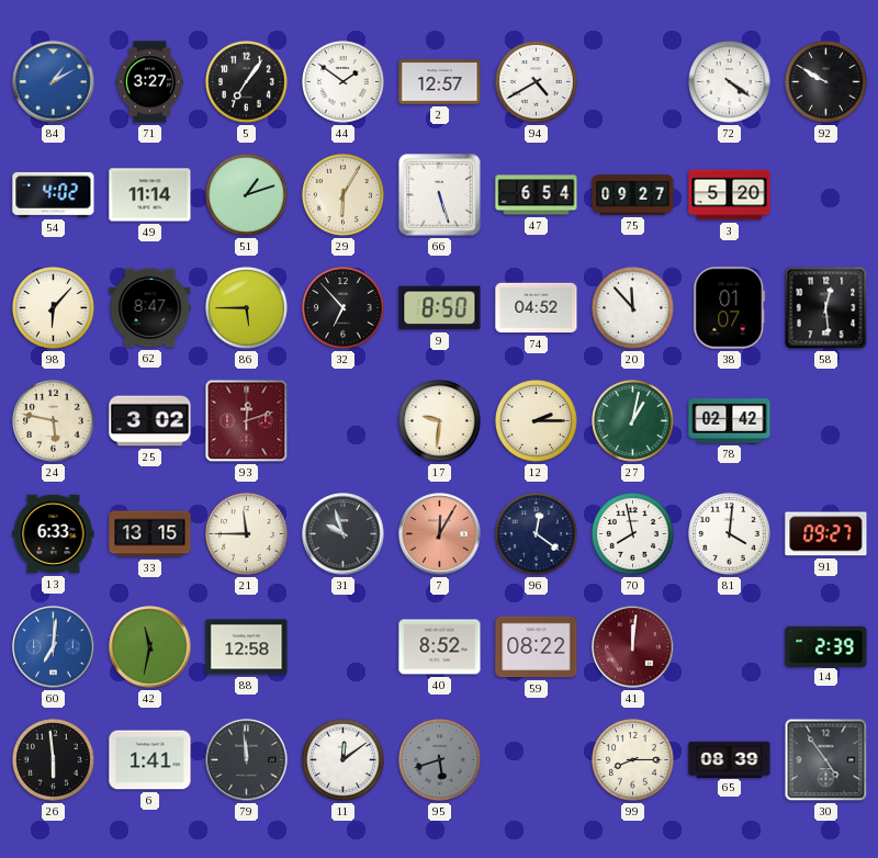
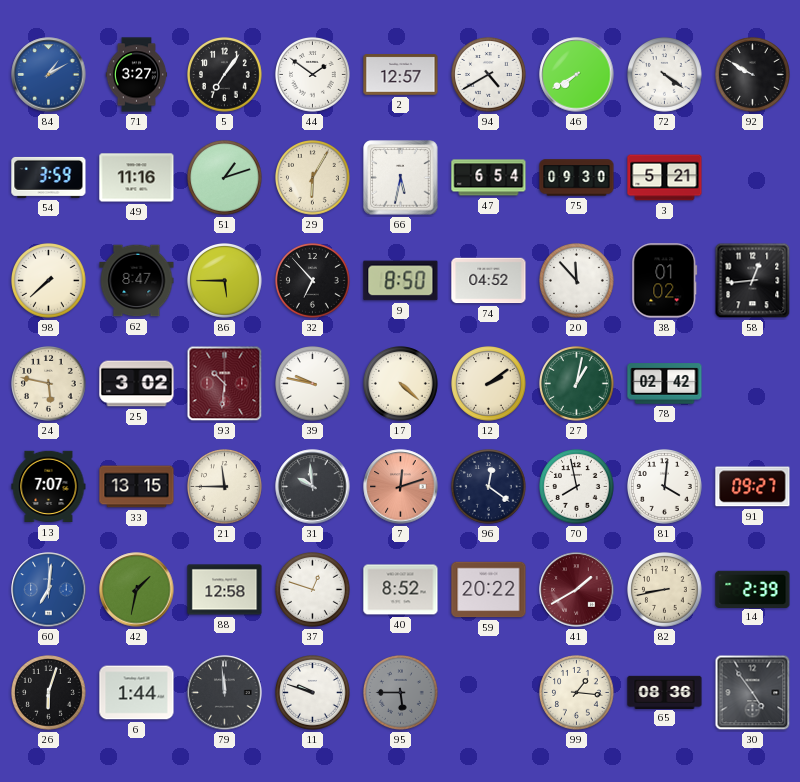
46: none -> 7:40
54: 4:02 -> 3:59
49: 11:14 -> 11:16
66: 5:27 -> 5:32
75: 09:27 -> 09:30
3: 5:20 -> 5:21
98: 6:07 -> 7:38
38: 01:07 -> 01:02
58: 12:29 -> 12:44
93: 12:12 -> 10:31
39: none -> 9:47
17: 9:31 -> 4:22
12: 2:15 -> 2:09
13: 6:33 -> 7:07
31: 9:57 -> 9:59
7: 12:05 -> 12:12
42: 11:32 -> 1:32
37: none -> 12:48
59: 08:22 -> 20:22
41: 12:01 -> 1:40
82: none -> 8:43
26: 5:59 -> 6:03
6: 1:41 -> 1:44
11: 12:09 -> 9:48
95: 5:42 -> 5:45
99: 8:15 -> 1:16
65: 08:39 -> 08:36
